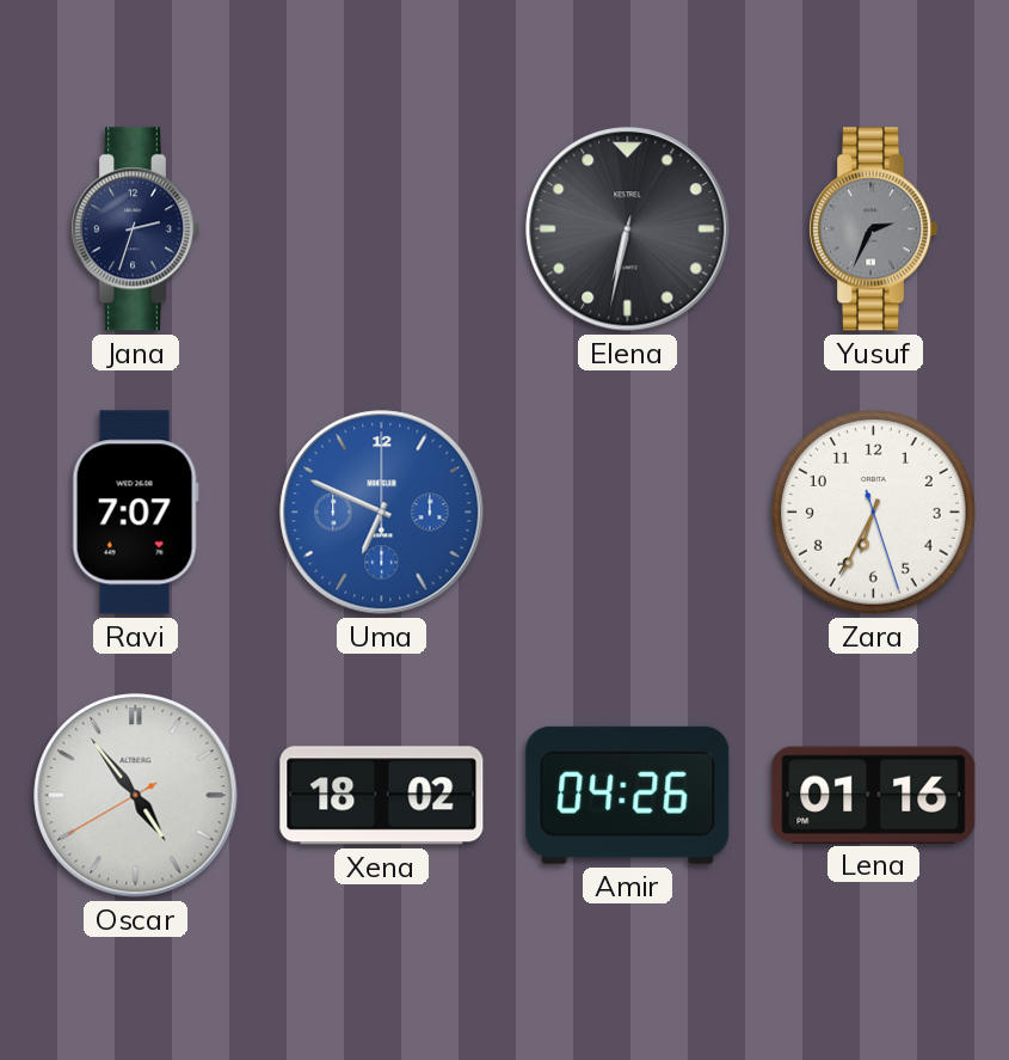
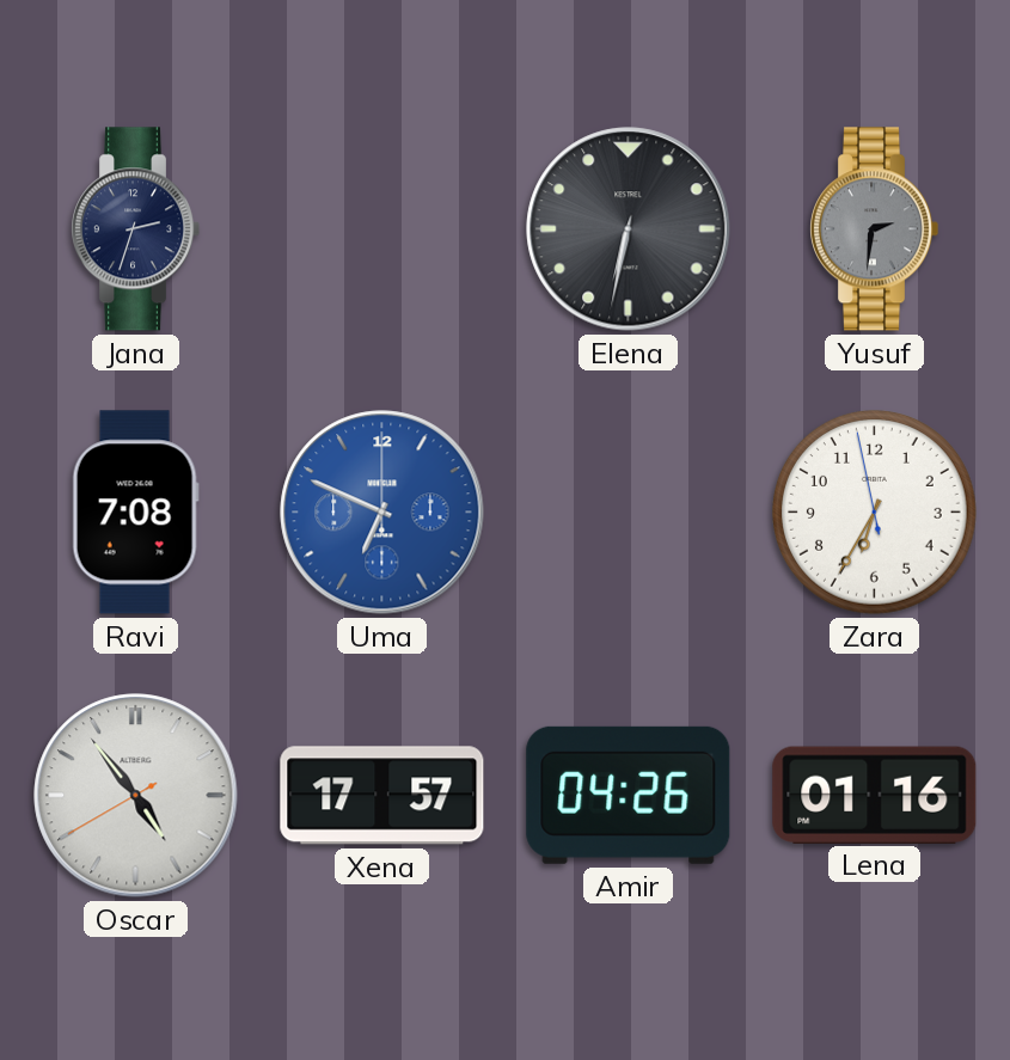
Yusuf: 2:34 -> 2:31
Ravi: 7:07 -> 7:08
Zara: 6:34:27 -> 6:34:58
Xena: 18:02 -> 17:57
